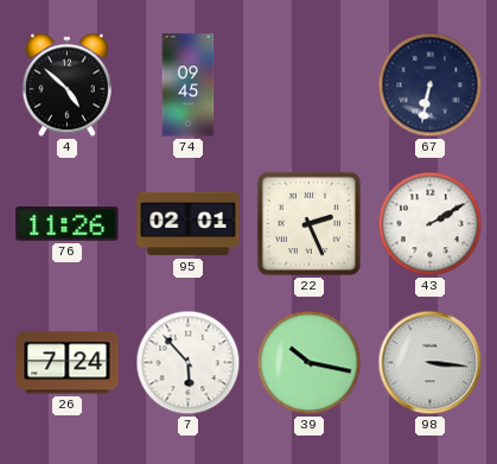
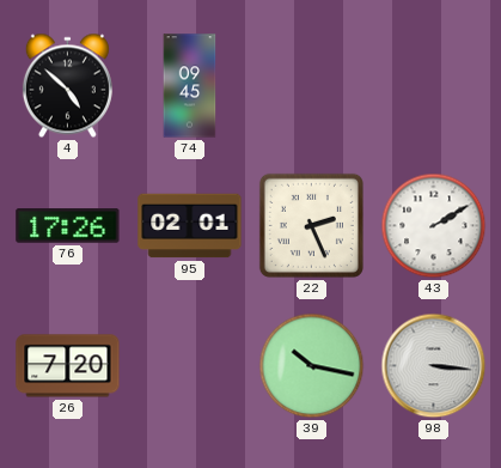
67: 6:32 -> none
76: 11:26 -> 17:26
26: 7:24 -> 7:20
7: 5:53 -> none
